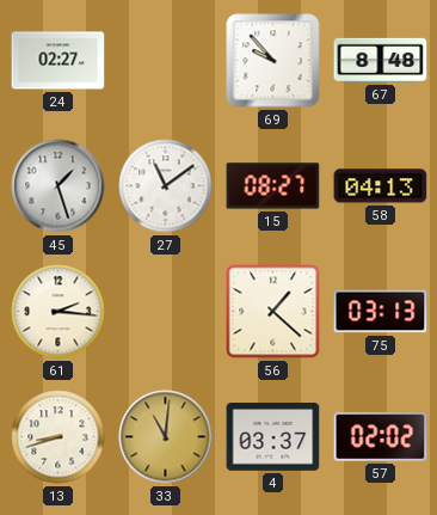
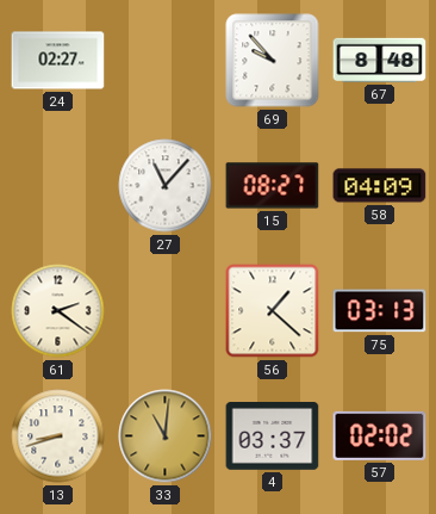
45: 1:27 -> none
27: 11:09 -> 11:07
58: 04:13 -> 04:09
61: 2:16 -> 2:21
